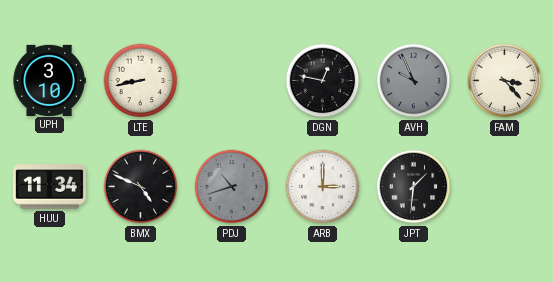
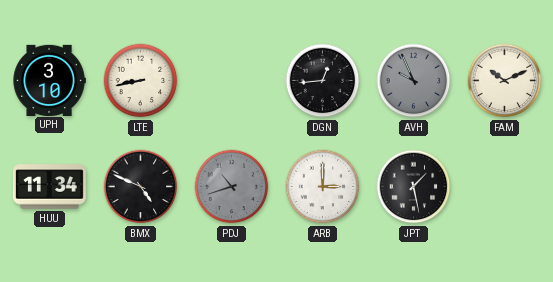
DGN: 12:47 -> 12:44
FAM: 3:23 -> 10:11
JPT: 1:31 -> 1:28
